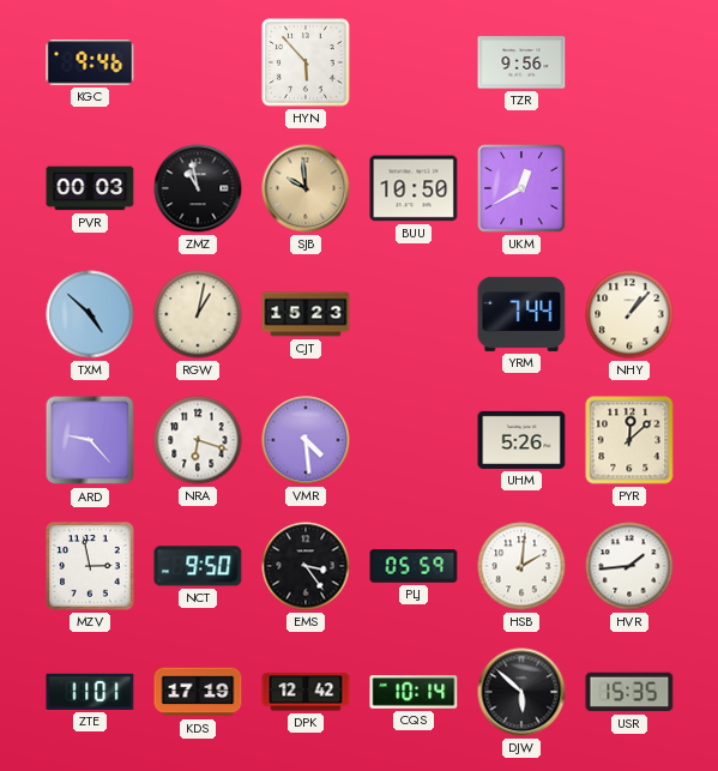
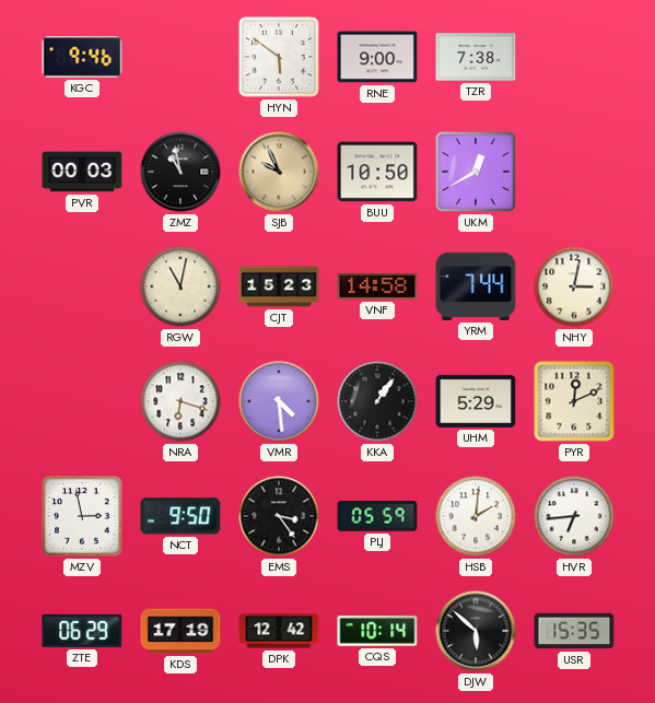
HYN: 5:53 -> 5:51
RNE: none -> 9:00
TZR: 9:56 -> 7:38
SJB: 9:59 -> 9:56
TXM: 4:52 -> none
RGW: 1:02 -> 11:02
VNF: none -> 14:58
NHY: 1:07 -> 3:02
ARD: 9:23 -> none
KKA: none -> 1:06
UHM: 5:26 -> 5:29
PYR: 12:08 -> 12:11
HVR: 1:44 -> 6:44
ZTE: 11:01 -> 06:29
